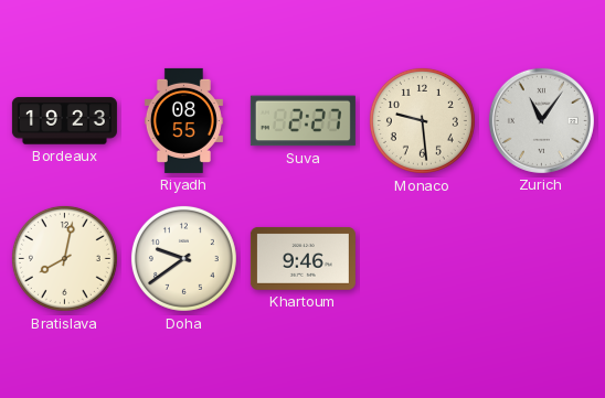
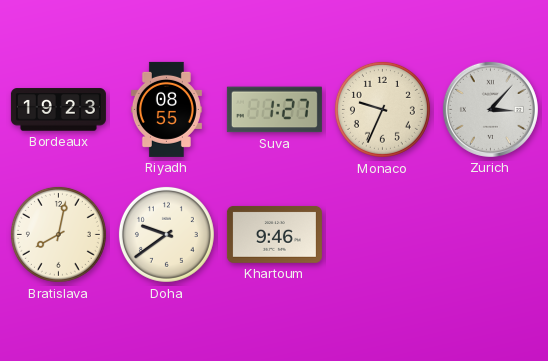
Suva: 2:27 -> 1:27
Monaco: 9:29 -> 9:34
Zurich: 11:06 -> 3:07
